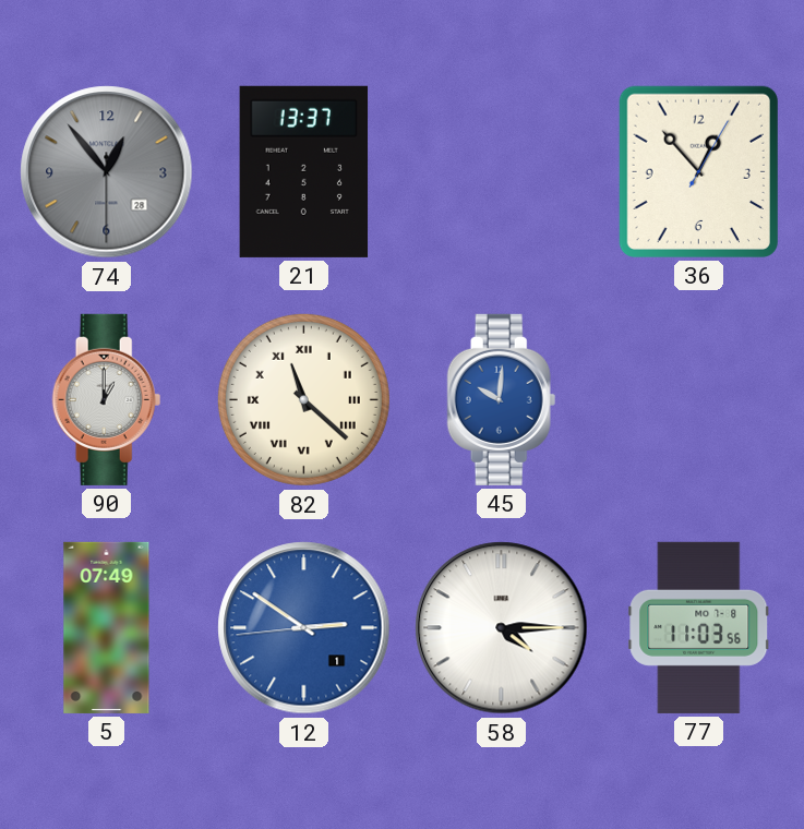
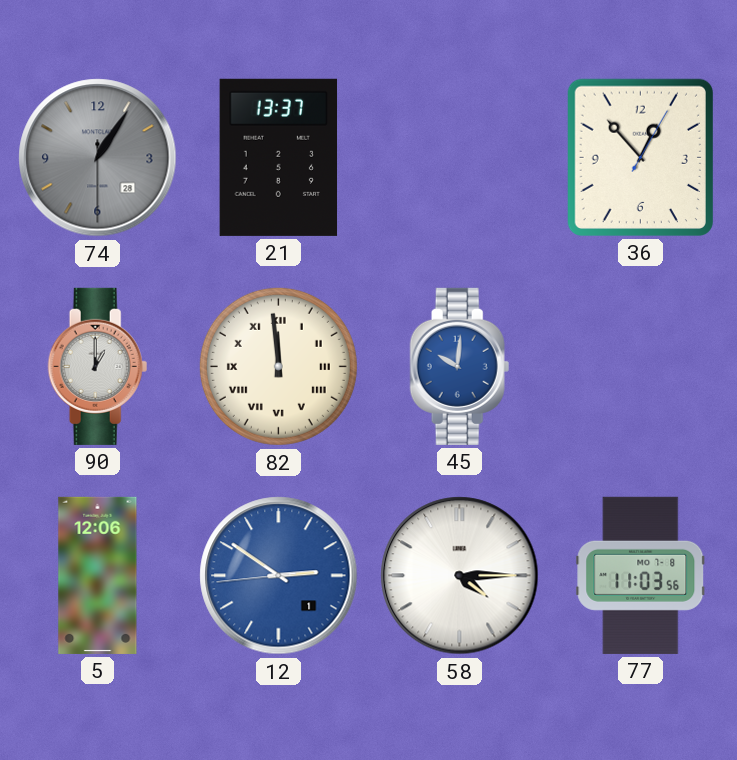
74: 12:53 -> 1:05
82: 11:22 -> 11:59
5: 07:49 -> 12:06
